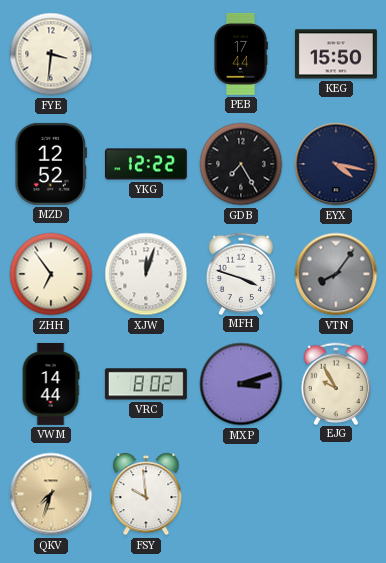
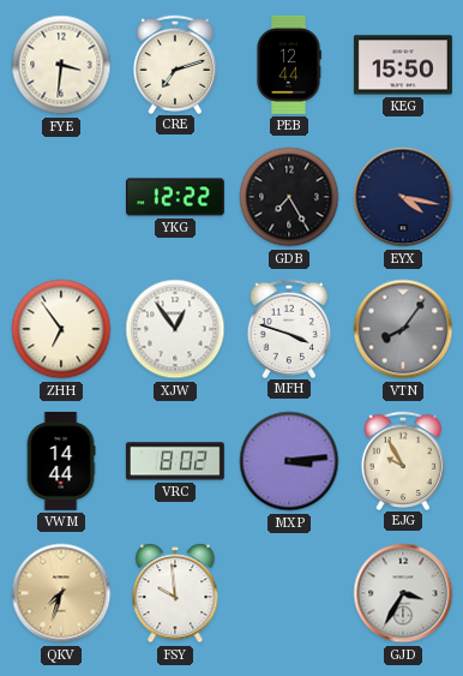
CRE: none -> 7:12
PEB: 17:44 -> 12:44
MZD: 12:52 -> none
XJW: 12:03 -> 12:54
MXP: 3:12 -> 3:14
GJD: none -> 3:35
